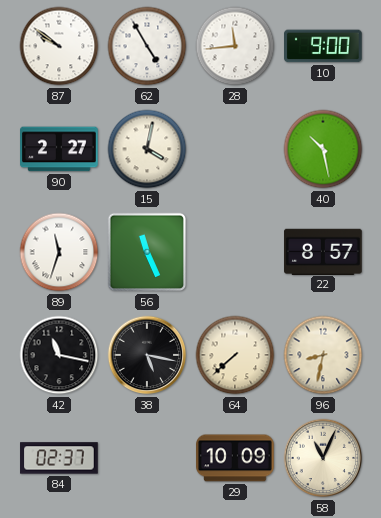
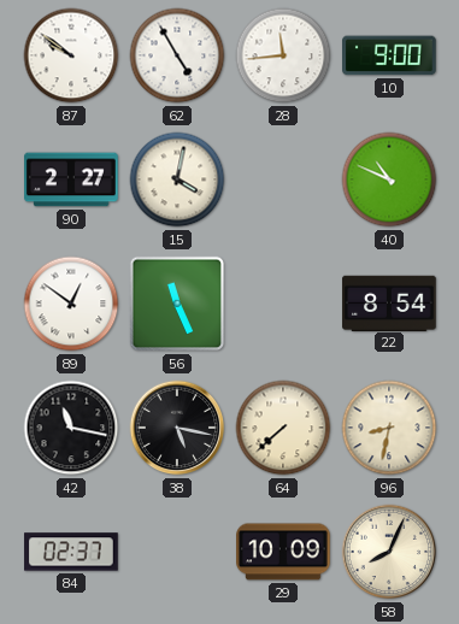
40: 10:28 -> 10:49
89: 11:33 -> 12:51
22: 8:57 -> 8:54
58: 11:04 -> 8:04
